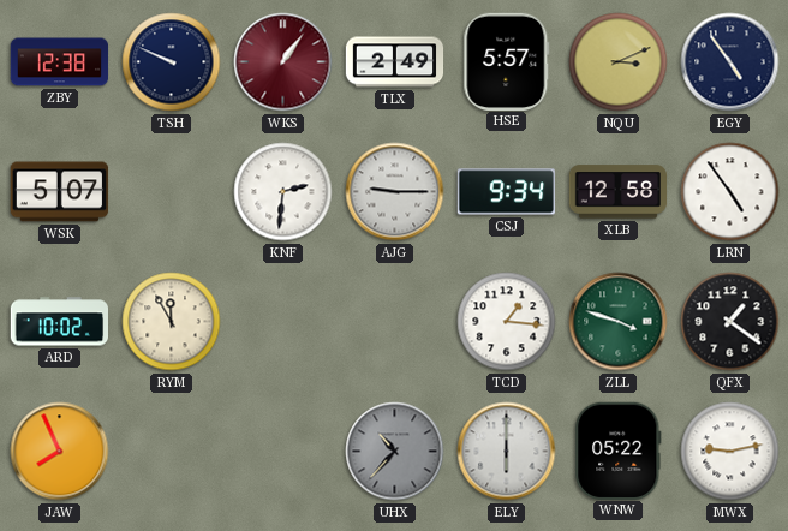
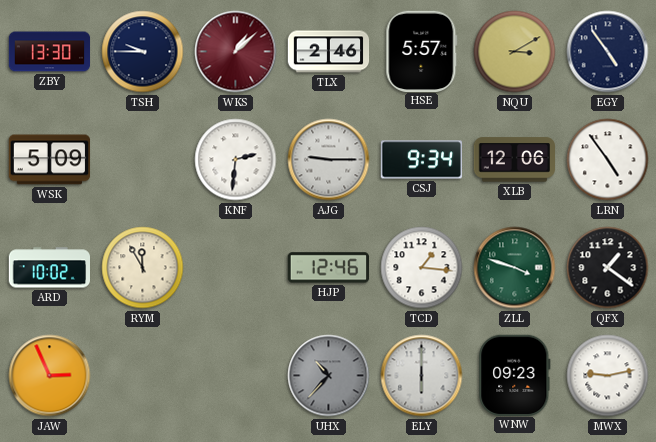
ZBY: 12:38 -> 13:30
TSH: 9:49 -> 9:45
WKS: 1:06 -> 1:08
TLX: 2:49 -> 2:46
NQU: 3:11 -> 3:10
WSK: 5:07 -> 5:09
XLB: 12:58 -> 12:06
HJP: none -> 12:46
JAW: 7:56 -> 2:56
WNW: 05:22 -> 09:23
